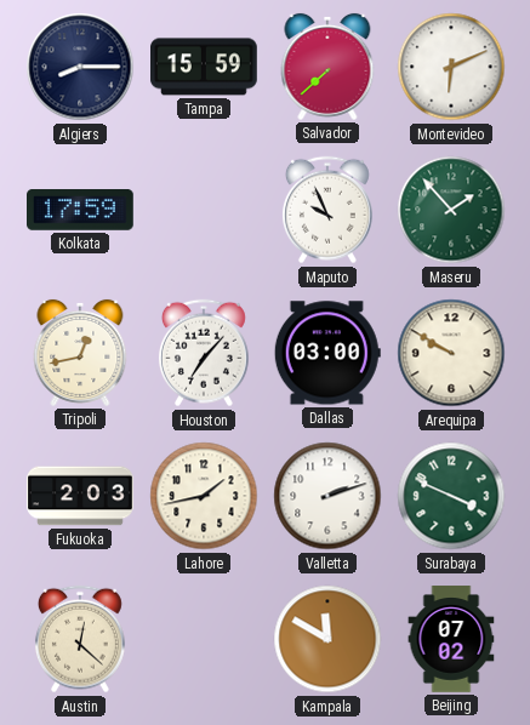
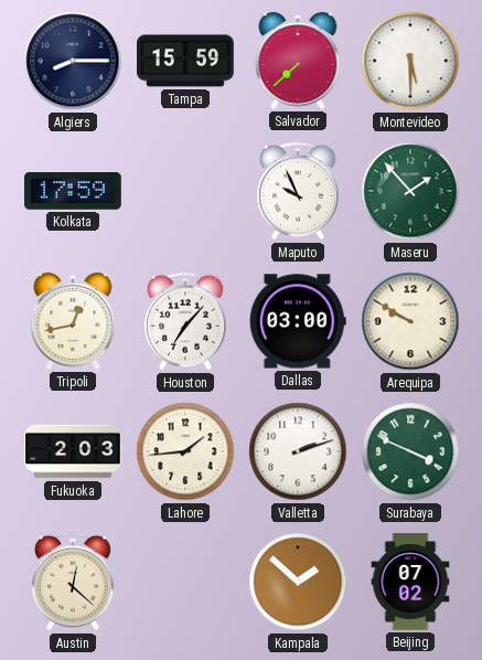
Montevideo: 6:11 -> 5:30
Lahore: 1:43 -> 1:44
Kampala: 11:50 -> 1:52
